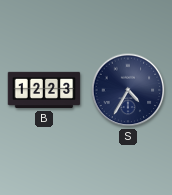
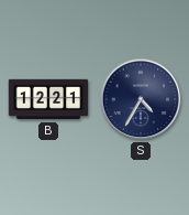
B: 12:23 -> 12:21
